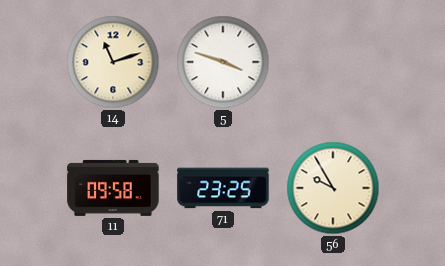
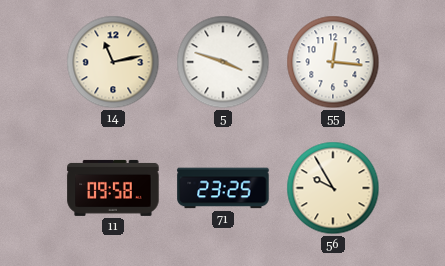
14: 11:12 -> 11:13
55: none -> 12:16
